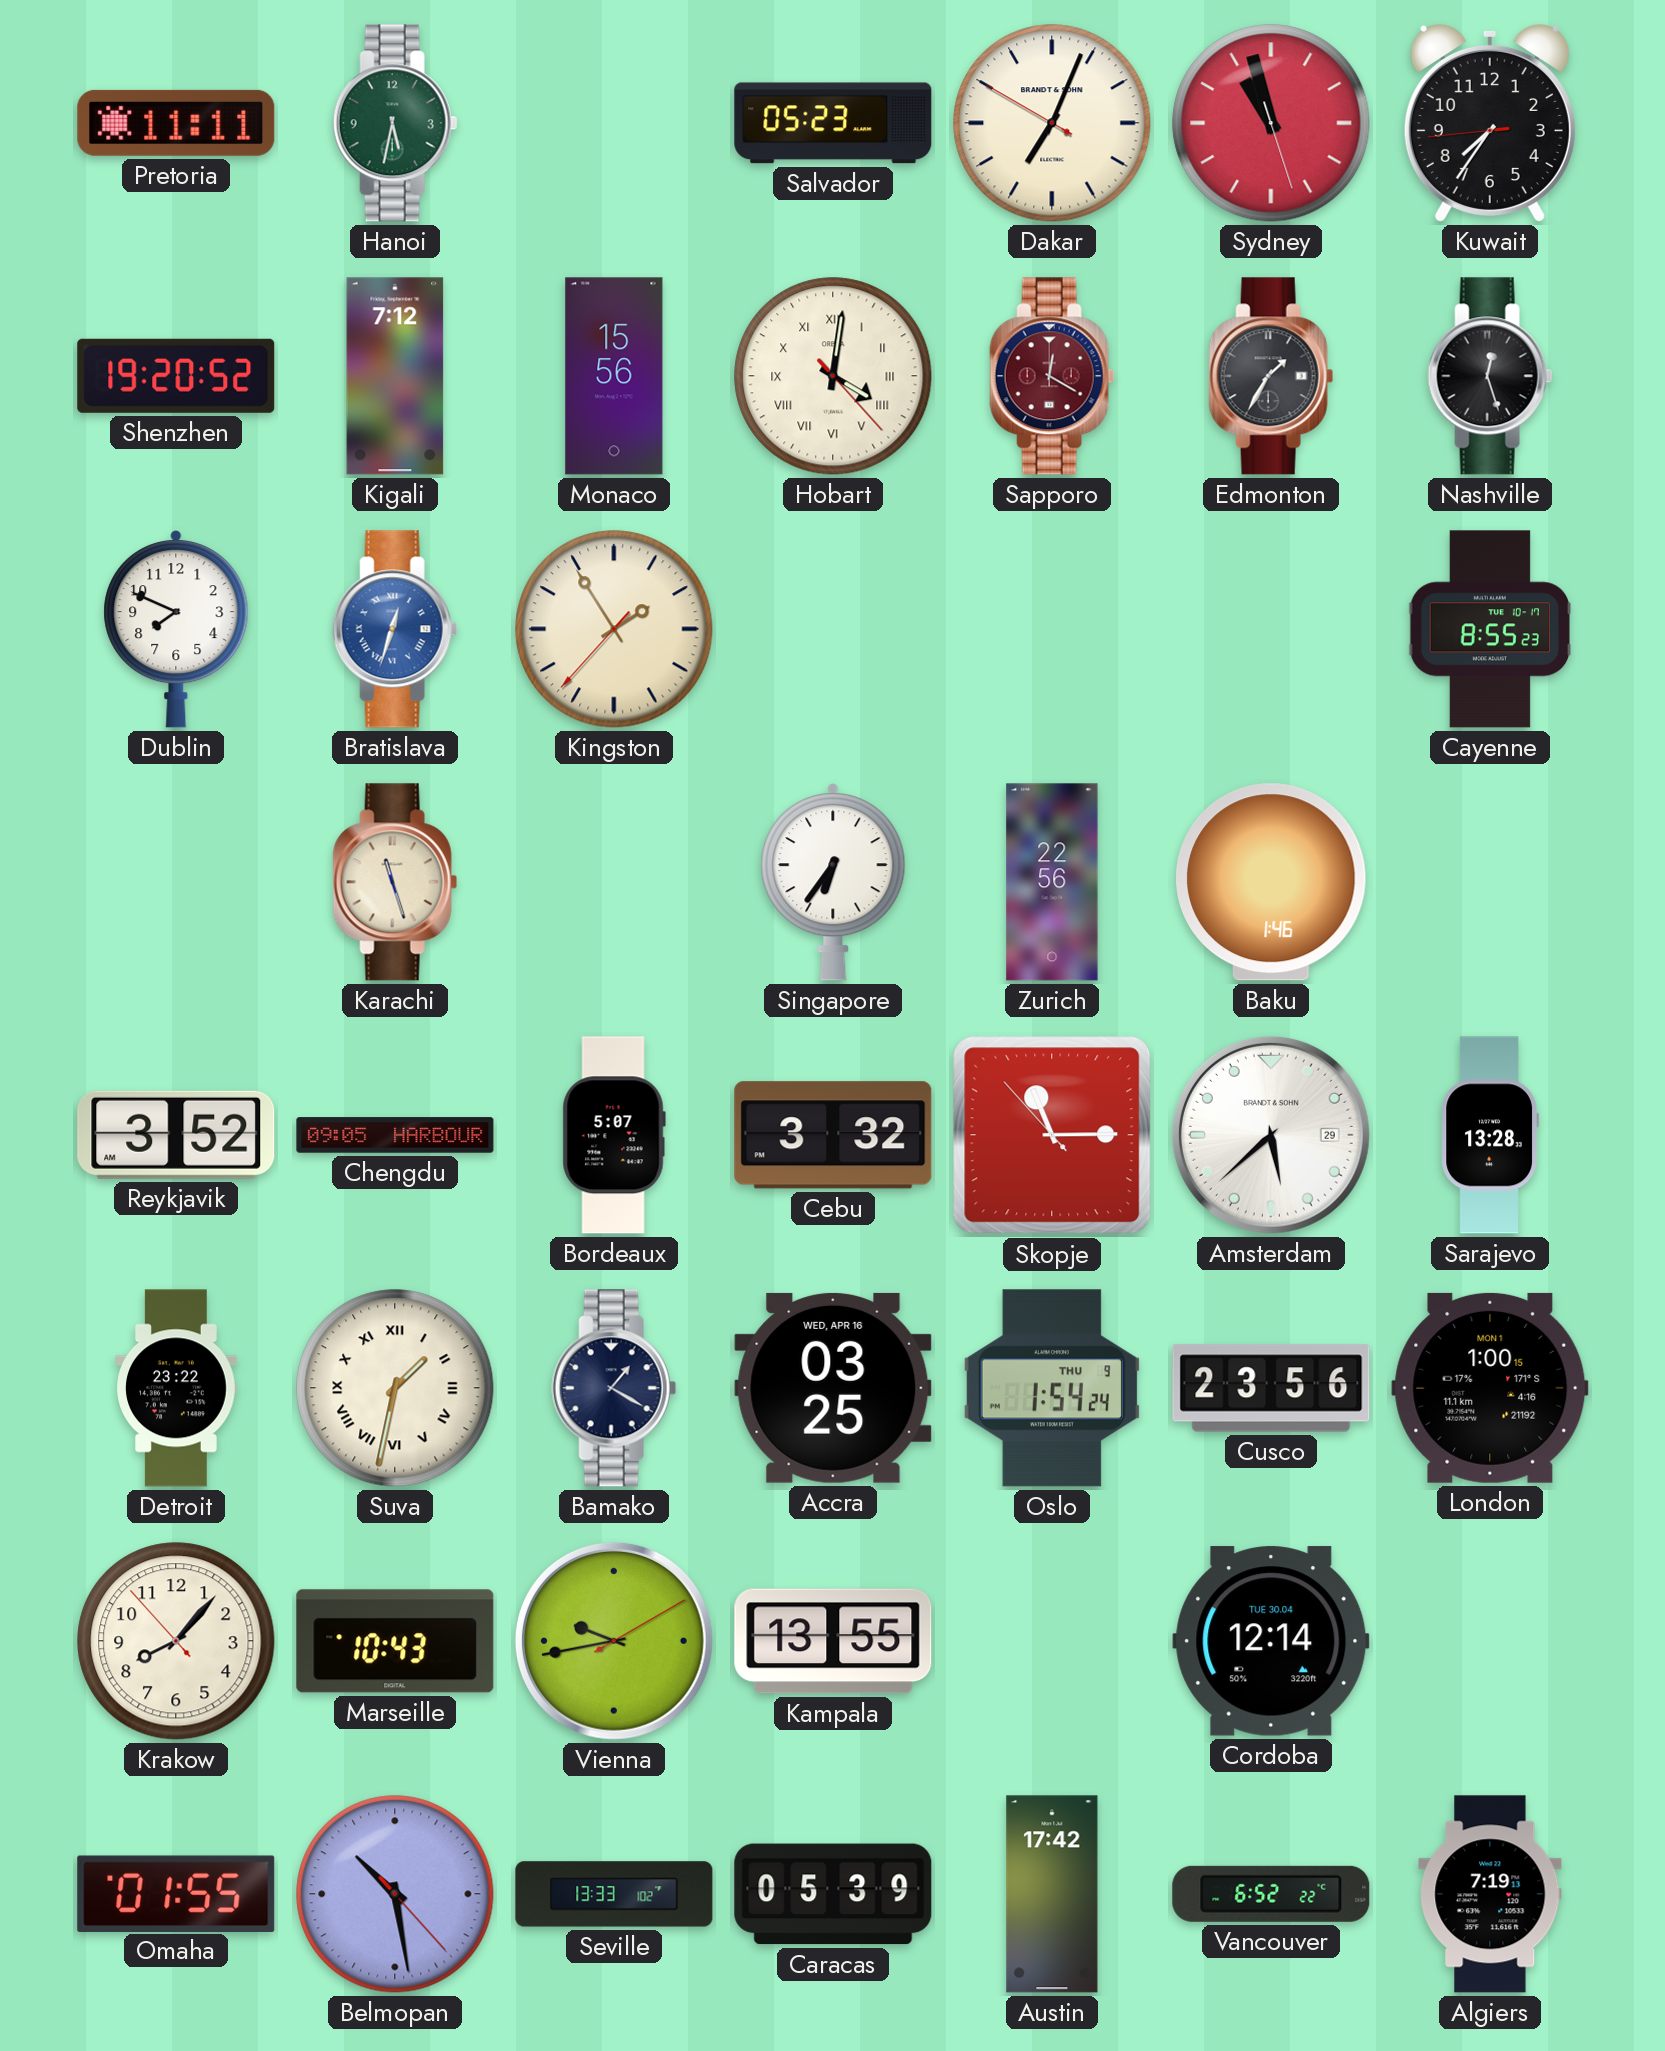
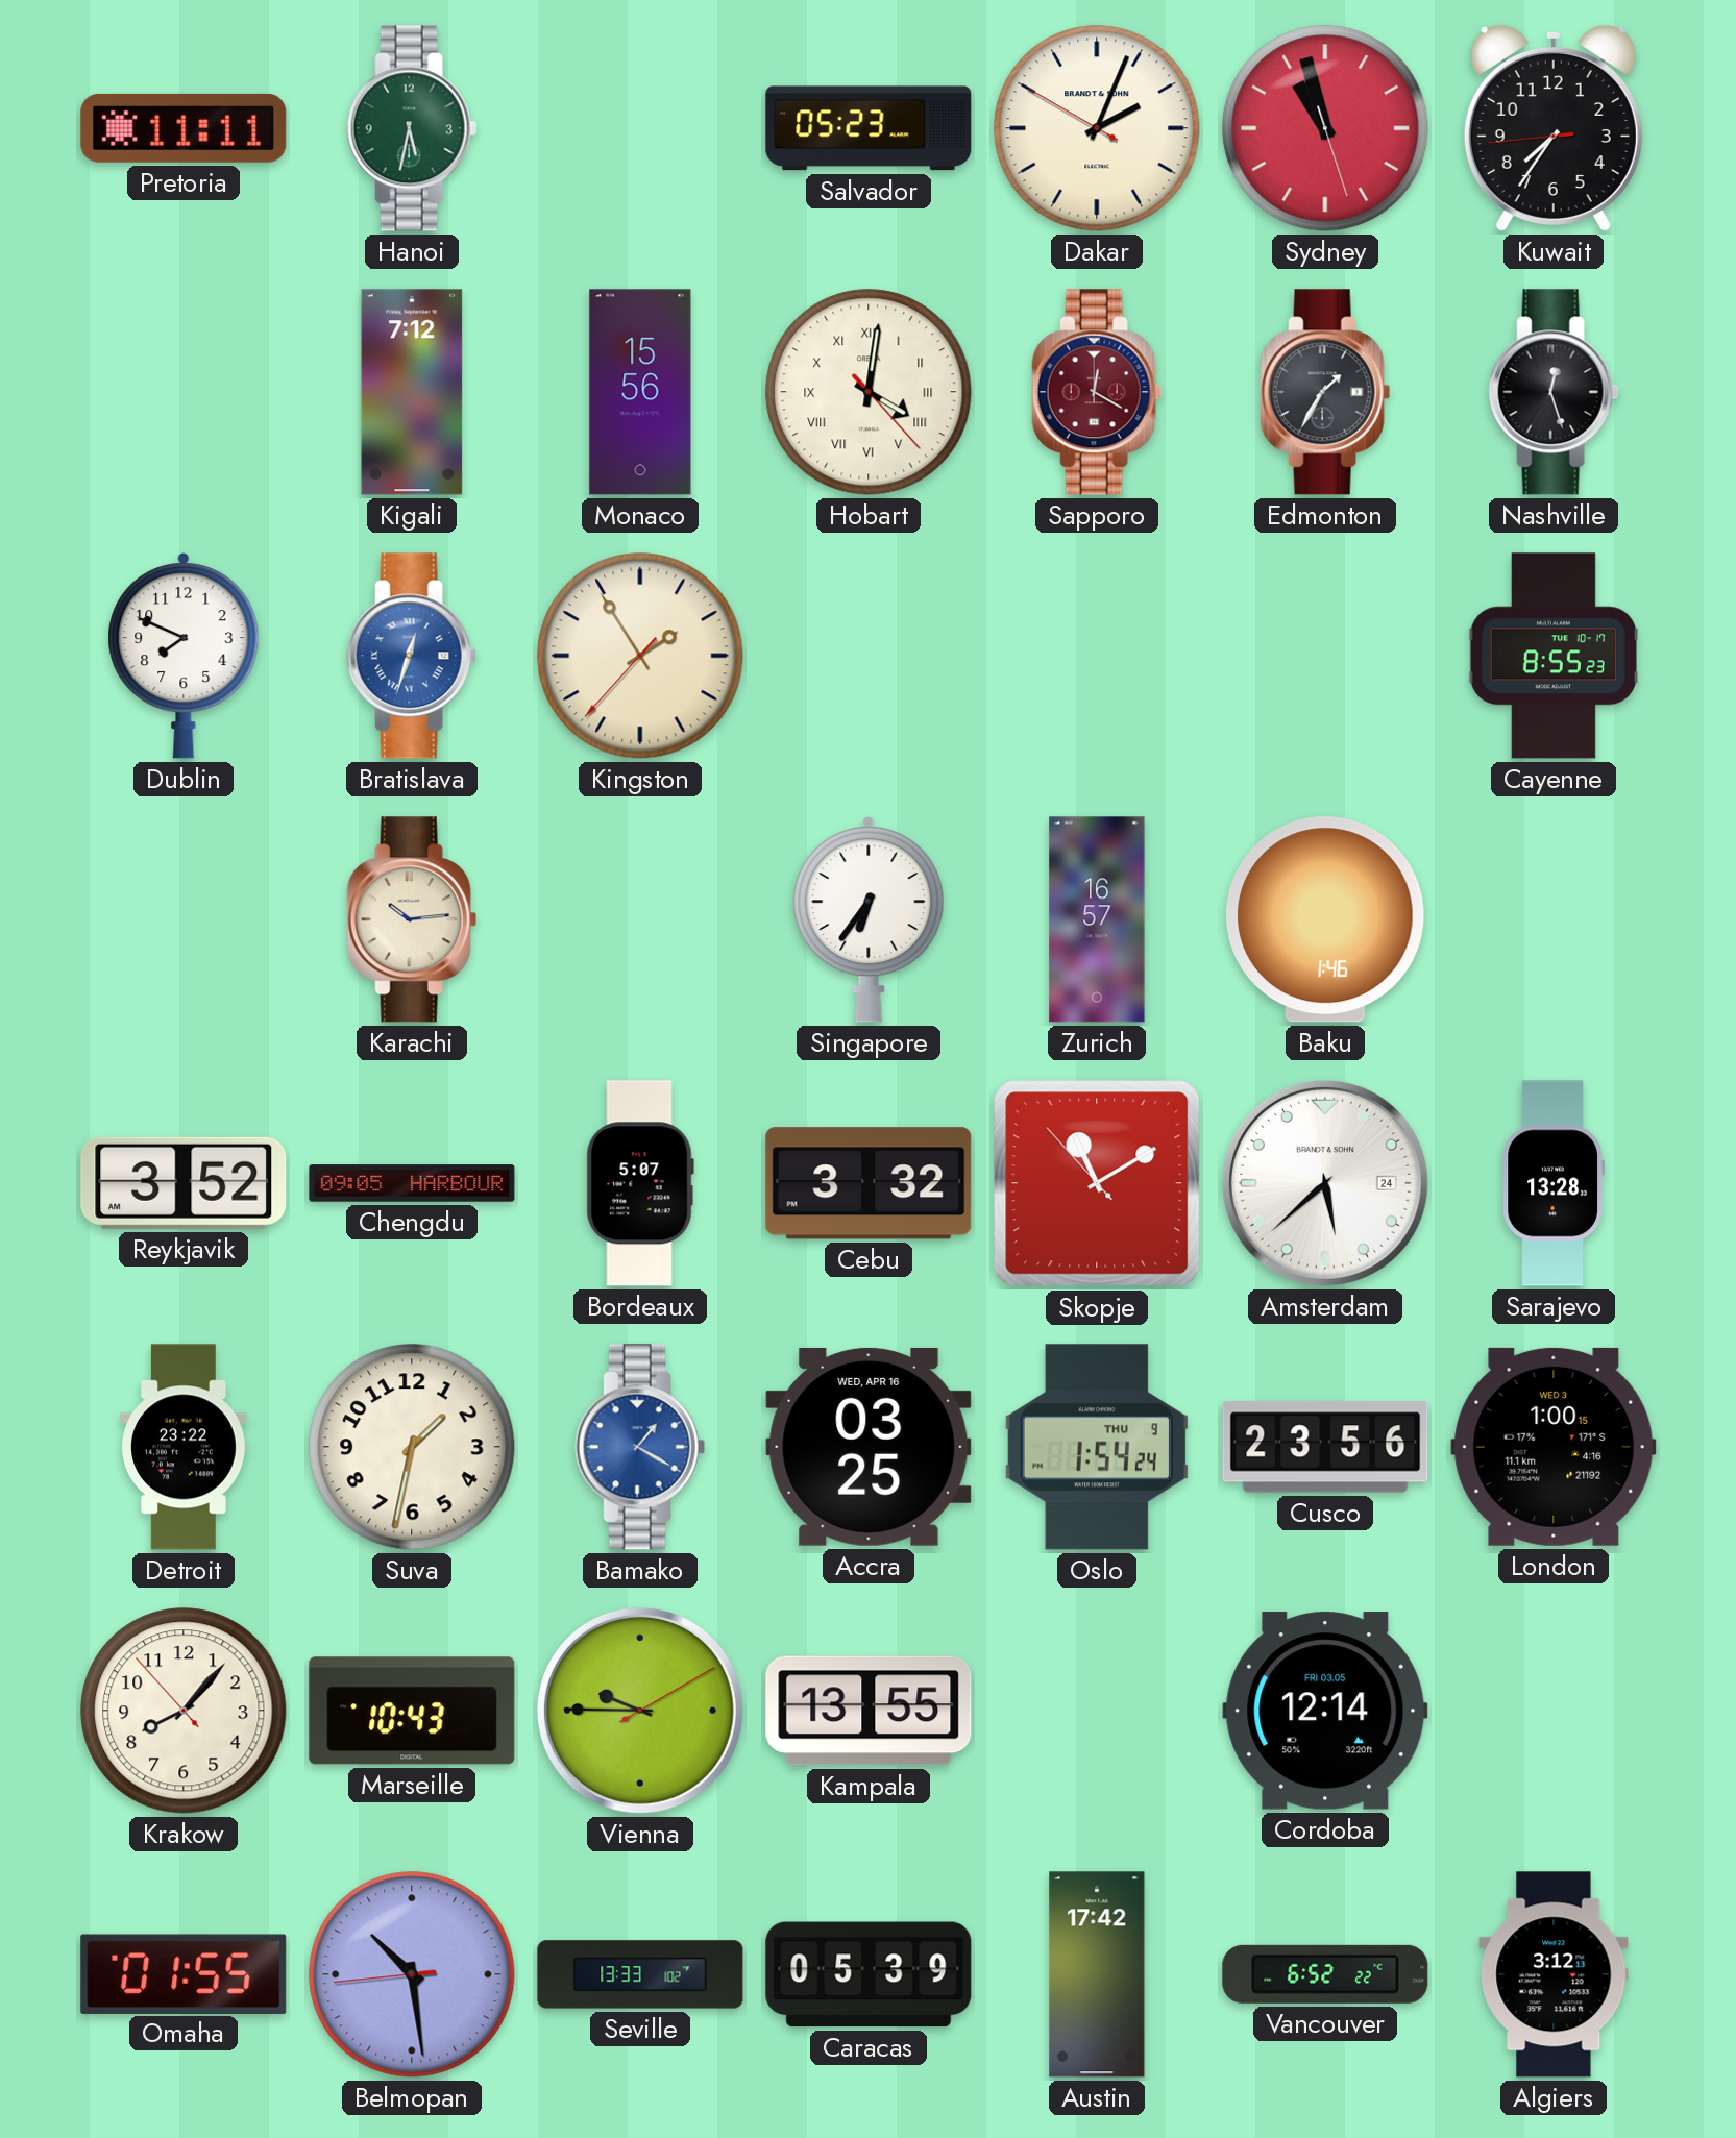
Dakar: 7:03 -> 2:03
Shenzhen: 19:20 -> none
Karachi: 11:27 -> 10:14
Zurich: 22:56 -> 16:57
Skopje: 11:14 -> 11:09
Amsterdam date: 29 -> 24
Suva numerals: Roman -> Arabic
Bamako dial: navy -> blue
London date: MON 1 -> WED 3
Vienna: 9:43 -> 9:45
Cordoba date: TUE 30.04 -> FRI 03.05
Belmopan: 10:28:23 -> 10:28:44
Algiers: 7:19 -> 3:12
